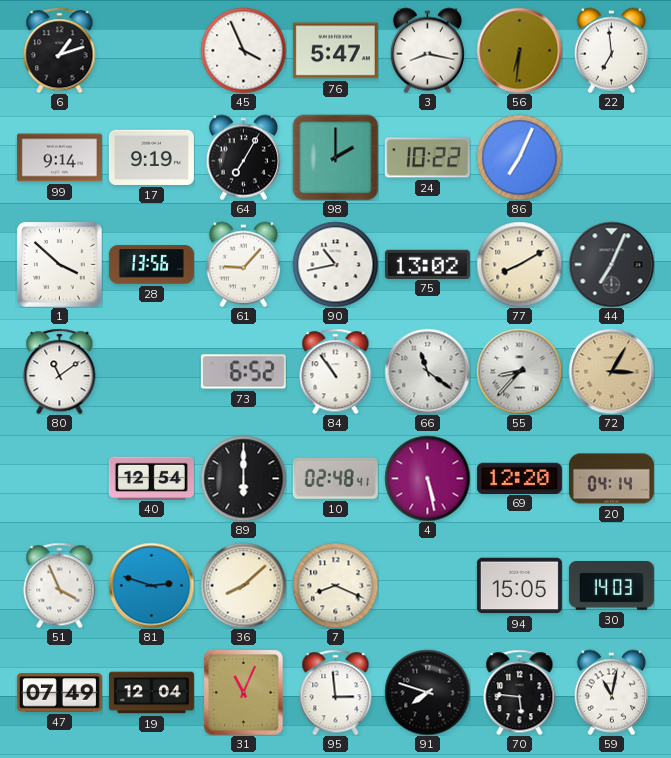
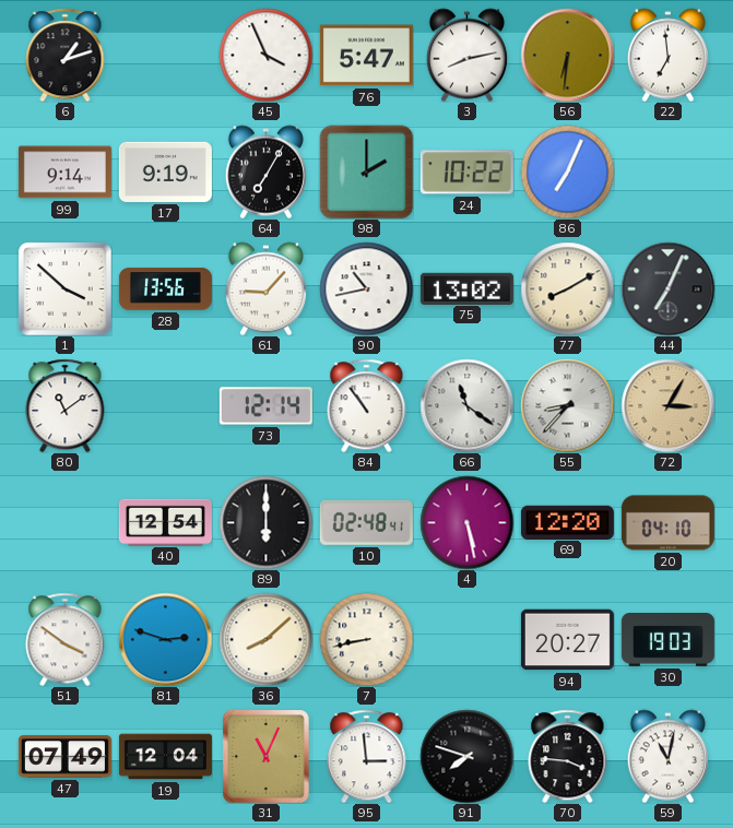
3: 8:17 -> 8:13
73: 6:52 -> 12:14
20: 04:14 -> 04:10
51: 3:56 -> 3:51
7: 8:19 -> 8:43
94: 15:05 -> 20:27
30: 14:03 -> 19:03
70: 5:46 -> 3:46
